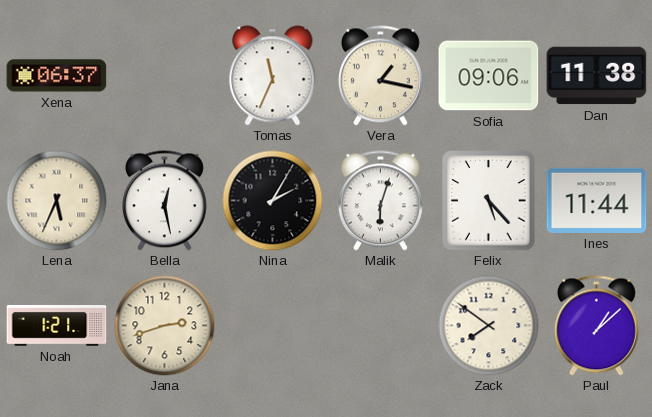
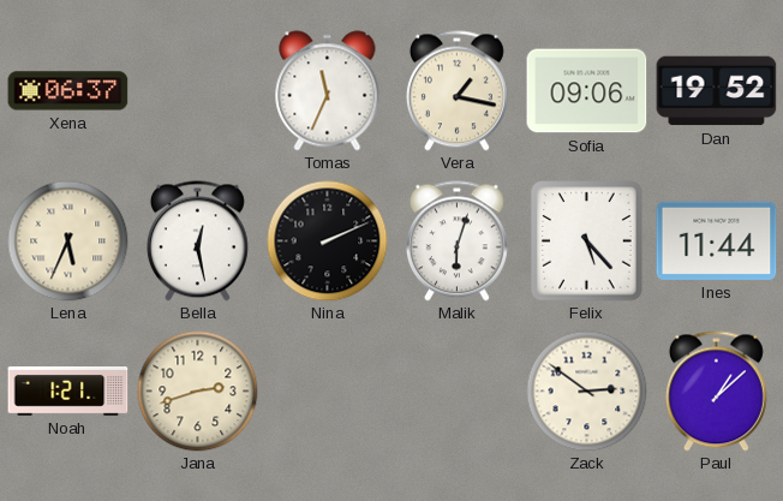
Dan: 11:38 -> 19:52
Nina: 2:05 -> 2:11
Zack: 7:51 -> 2:51
